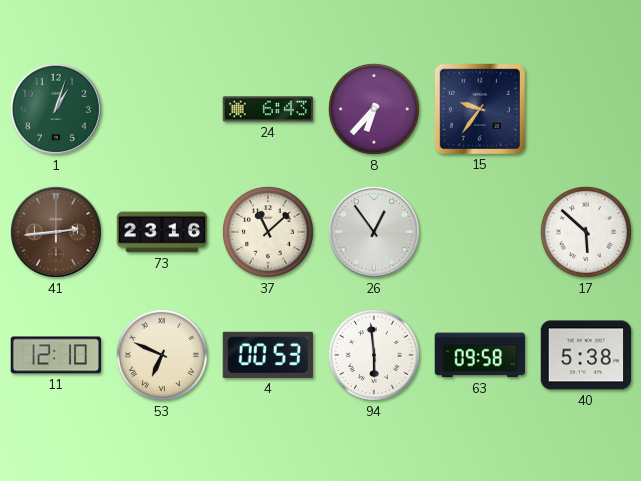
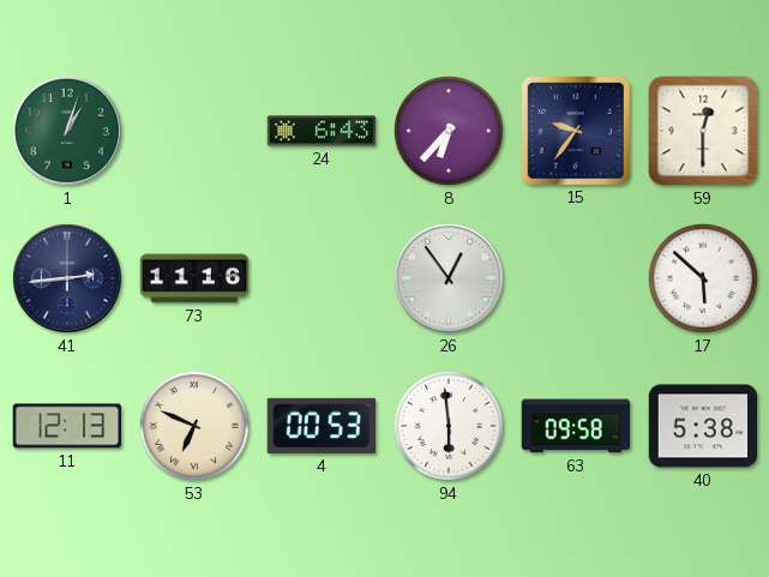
59: none -> 12:30
41 dial: brown -> navy
73: 23:16 -> 11:16
37: 11:08 -> none
11: 12:10 -> 12:13
